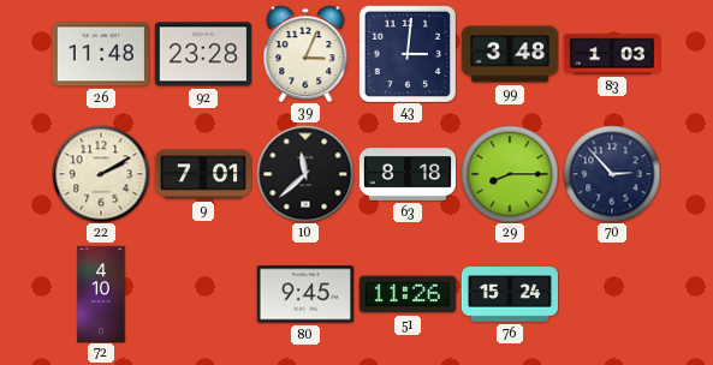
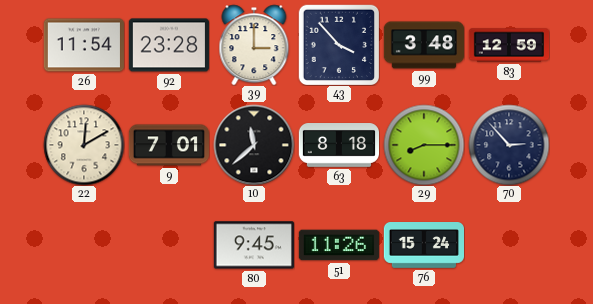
26: 11:48 -> 11:54
39: 3:04 -> 3:00
43: 3:01 -> 3:53
83: 1:03 -> 12:59
22: 2:10 -> 12:10
72: 4:10 -> none
